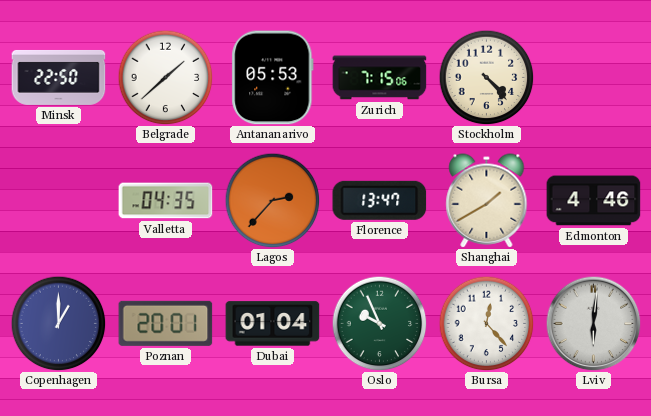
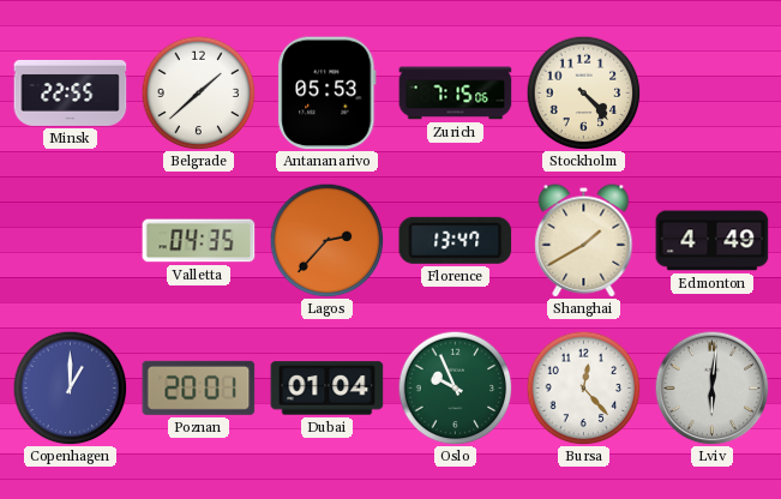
Minsk: 22:50 -> 22:55
Edmonton: 4:46 -> 4:49
